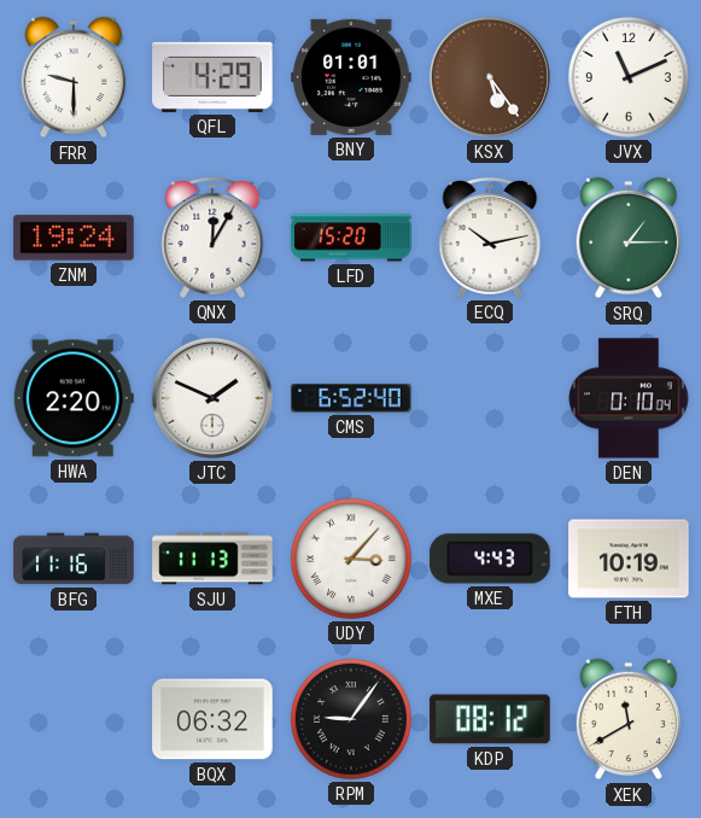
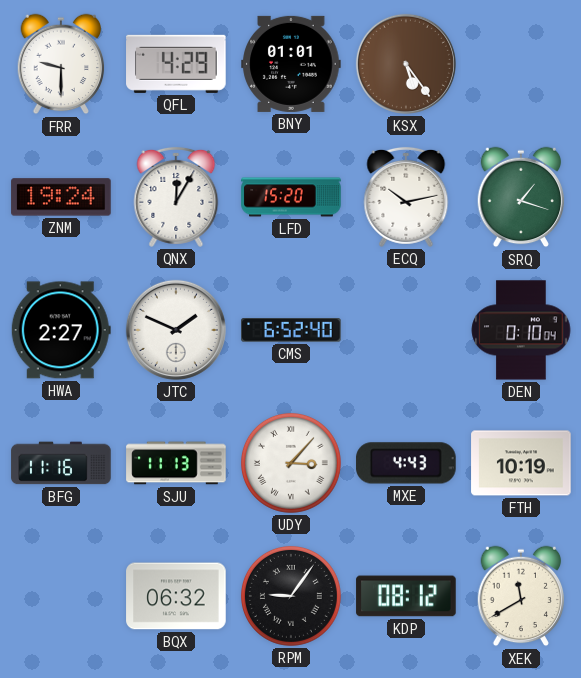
JVX: 11:11 -> none
SRQ: 1:15 -> 1:18
HWA: 2:20 -> 2:27
